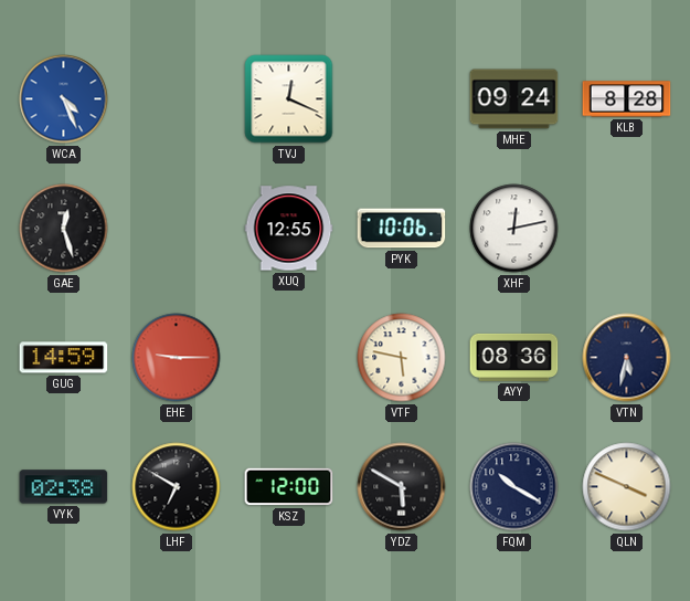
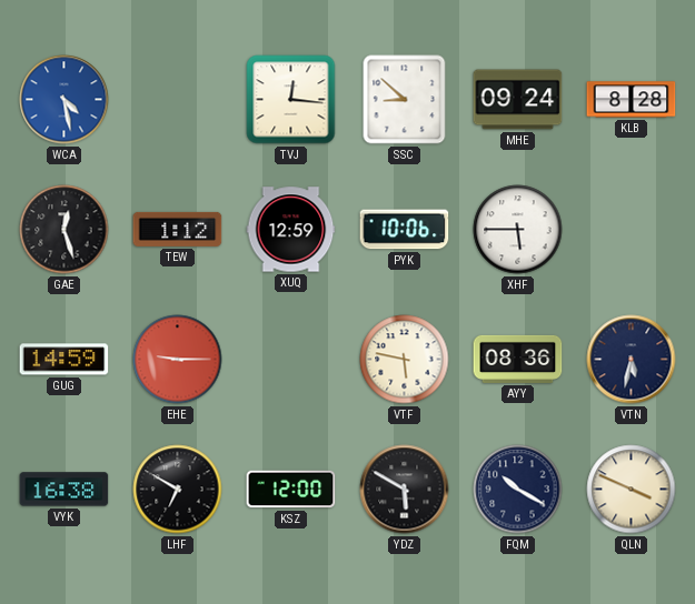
WCA: 4:26 -> 4:28
TVJ: 12:19 -> 12:16
SSC: none -> 8:52
TEW: none -> 1:12
XUQ: 12:55 -> 12:59
XHF: 12:13 -> 5:45
VYK: 02:38 -> 16:38
